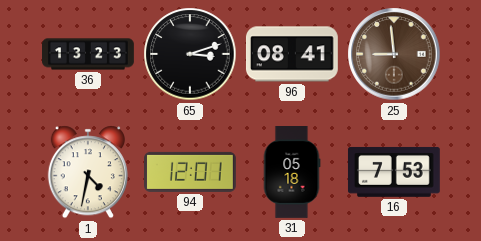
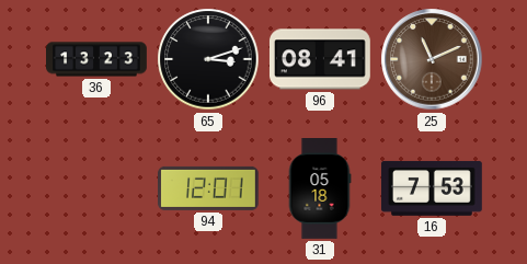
25: 8:59 -> 11:11
1: 4:32 -> none
